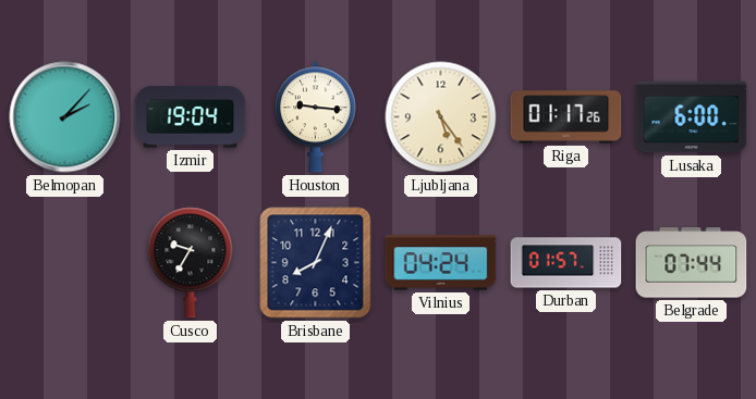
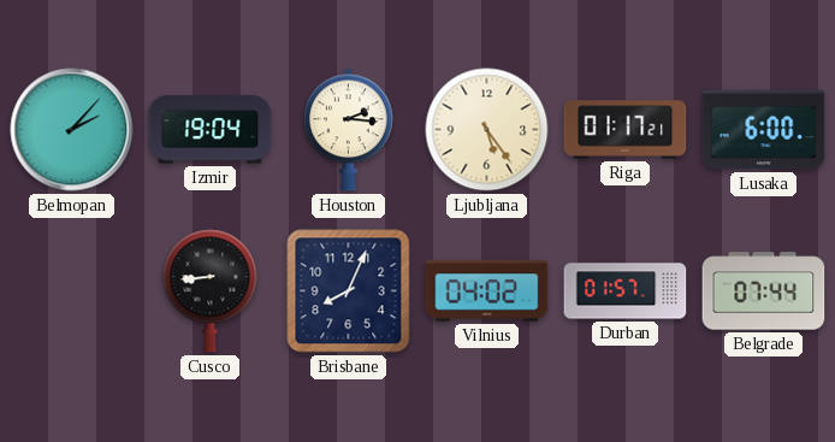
Houston: 9:16 -> 2:16
Riga: 01:17:26 -> 01:17:21
Cusco: 9:35 -> 8:44
Vilnius: 04:24 -> 04:02
